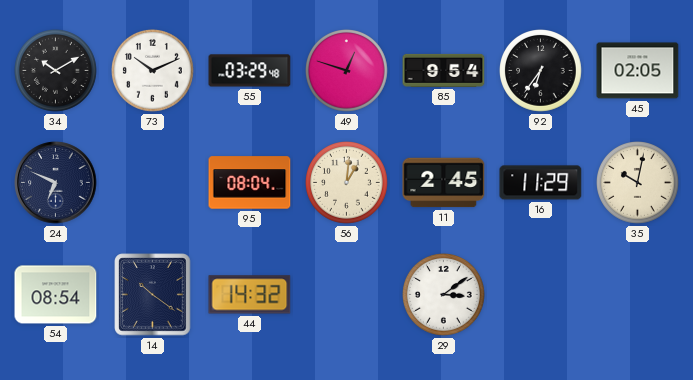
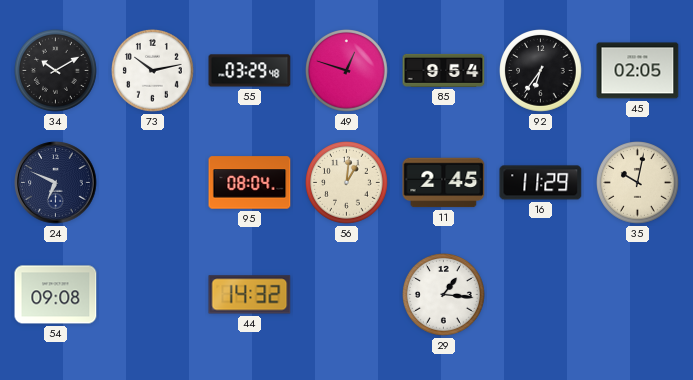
73: 10:11 -> 10:13
54: 08:54 -> 09:08
14: 10:21 -> none
29: 3:09 -> 1:16
